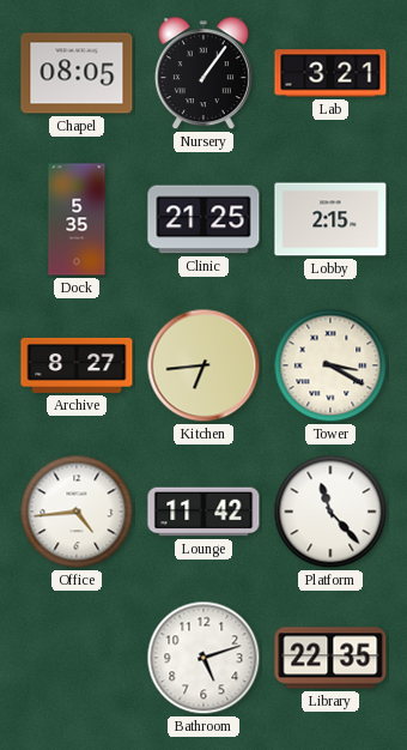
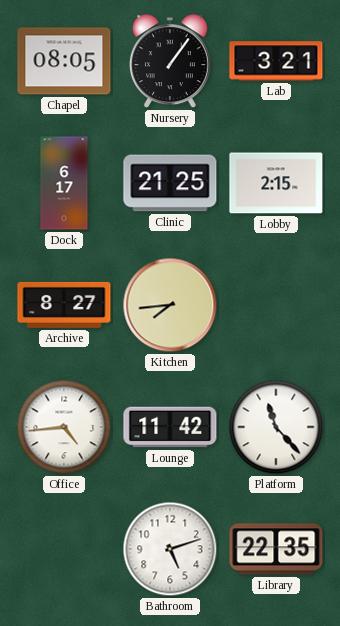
Dock: 5:35 -> 6:17
Kitchen: 6:44 -> 7:44
Tower: 3:20 -> none
